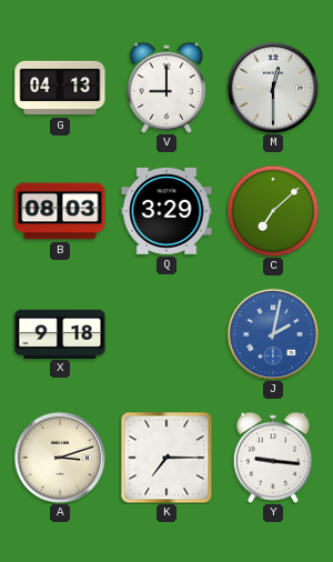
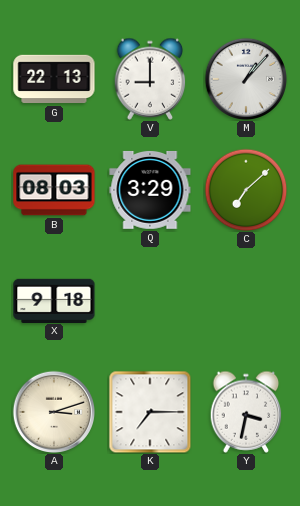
G: 04:13 -> 22:13
M: 12:30 -> 1:07
J: 2:02 -> none
Y: 9:16 -> 3:32
